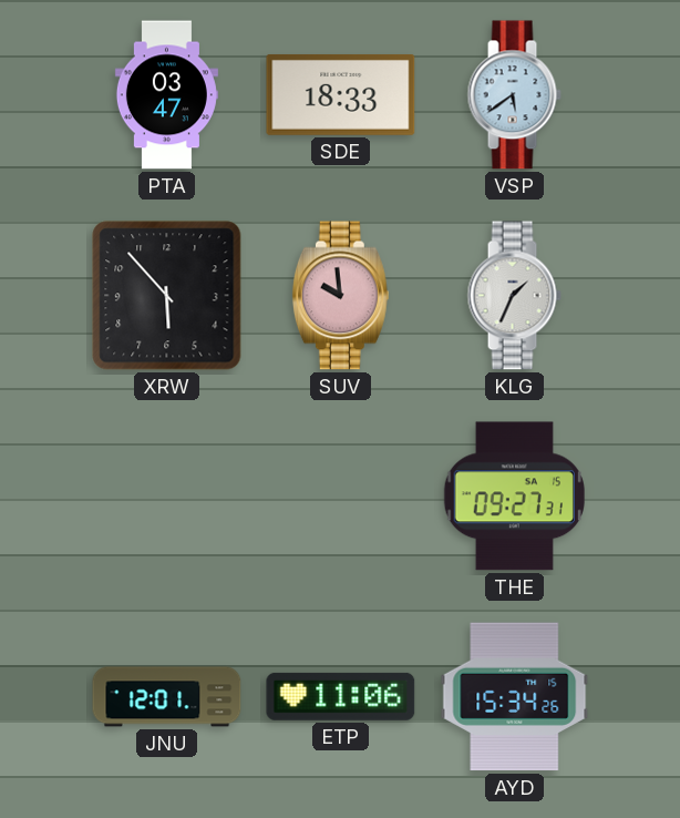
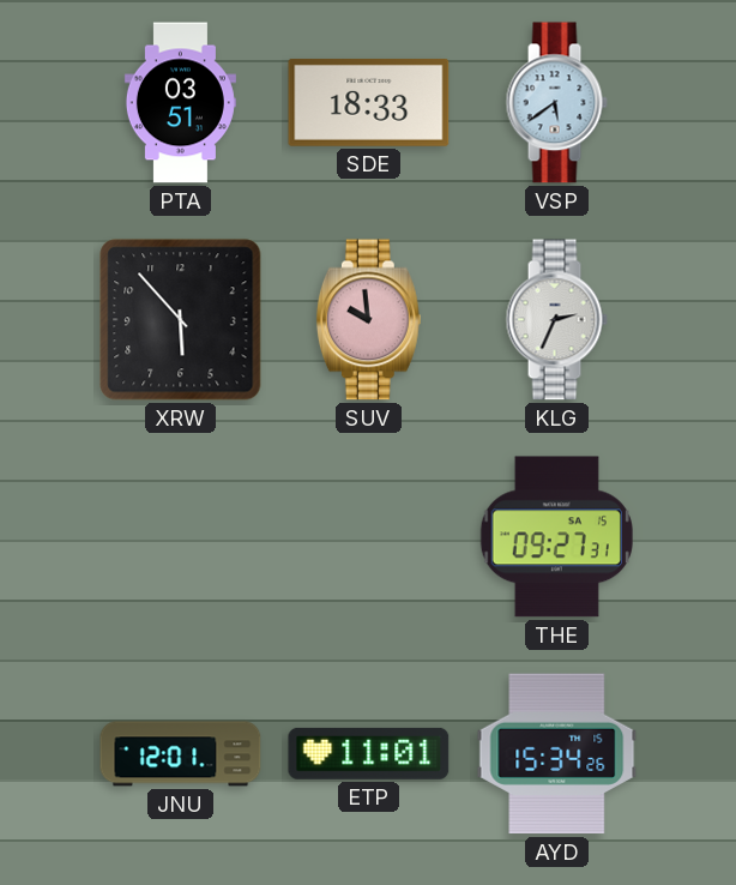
PTA: 03:47 -> 03:51
KLG: 1:34 -> 2:34
ETP: 11:06 -> 11:01
